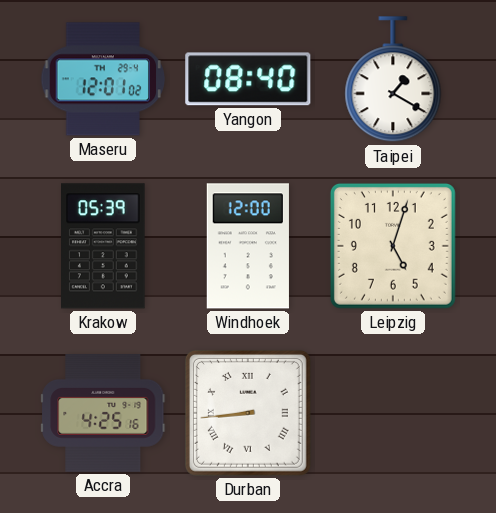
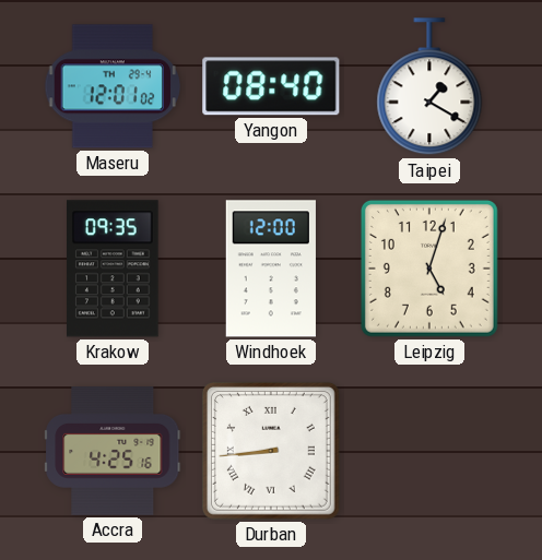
Krakow: 05:39 -> 09:35
